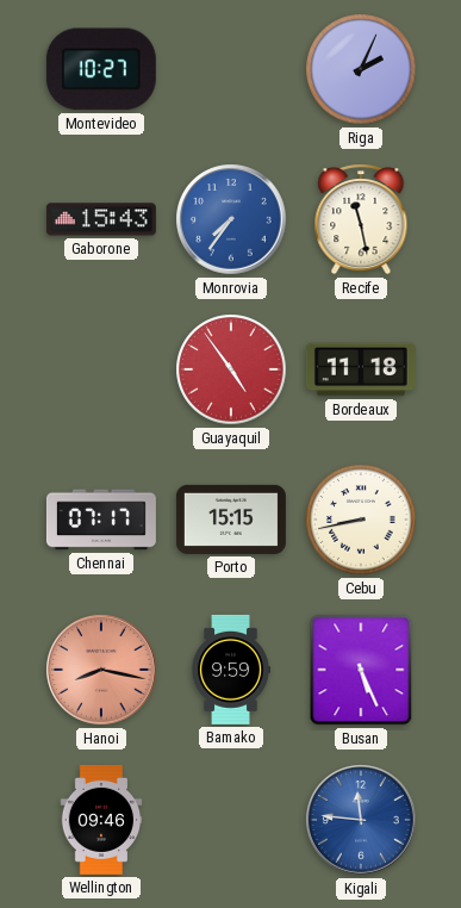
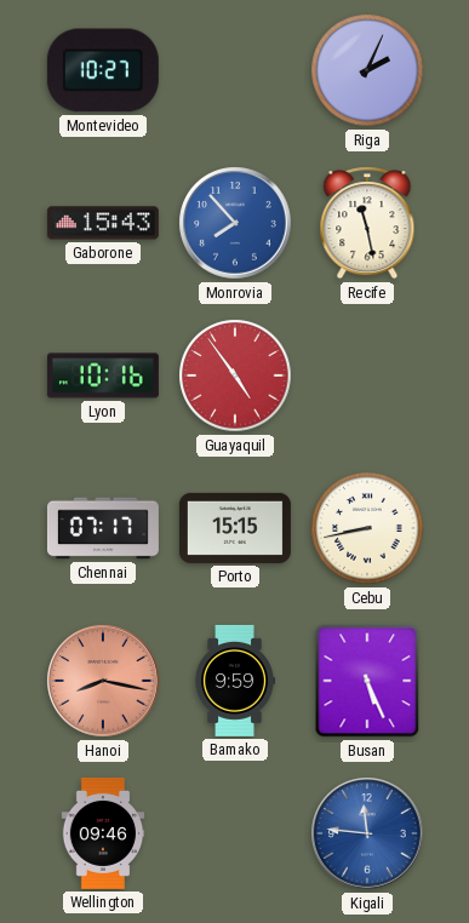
Monrovia: 7:36 -> 7:53
Lyon: none -> 10:16
Bordeaux: 11:18 -> none
